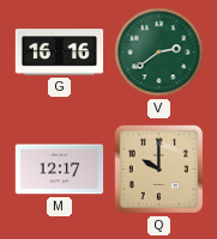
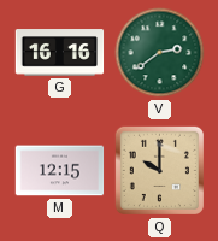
M: 12:17 -> 12:15
